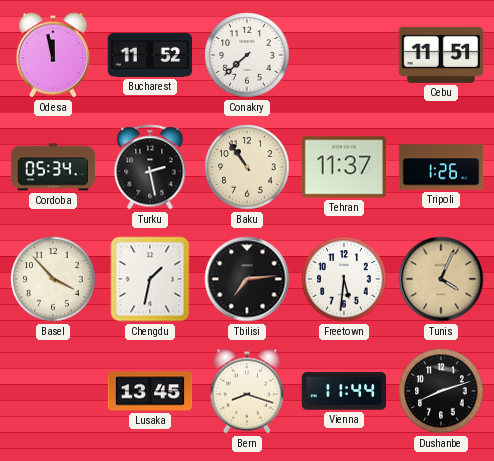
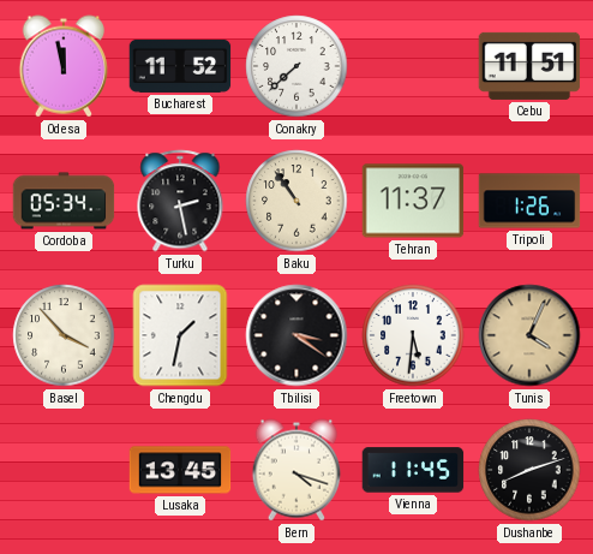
Tbilisi: 7:14 -> 3:21
Bern: 8:18 -> 4:18
Vienna: 11:44 -> 11:45
